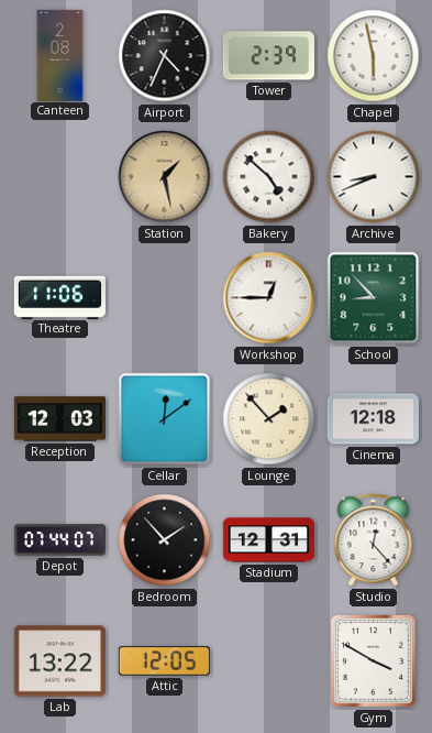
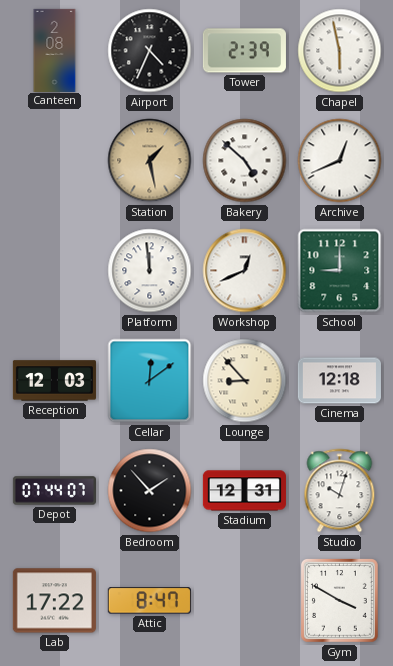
Archive: 8:41 -> 12:41
Theatre: 11:06 -> none
Platform: none -> 11:59
Workshop: 12:45 -> 12:41
School: 8:53 -> 9:00
Lounge: 1:53 -> 8:53
Studio: 12:23 -> 10:03
Lab: 13:22 -> 17:22
Attic: 12:05 -> 8:47
